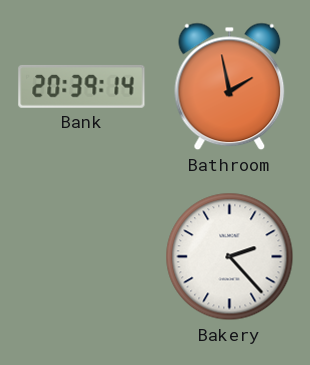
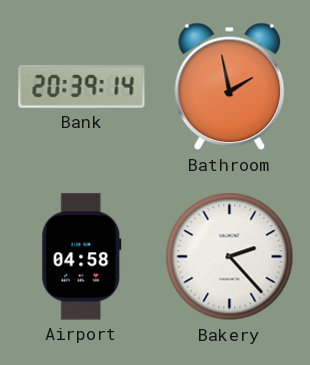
Airport: none -> 04:58
